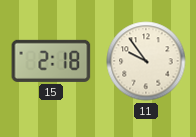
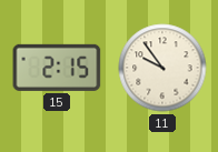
15: 2:18 -> 2:15
